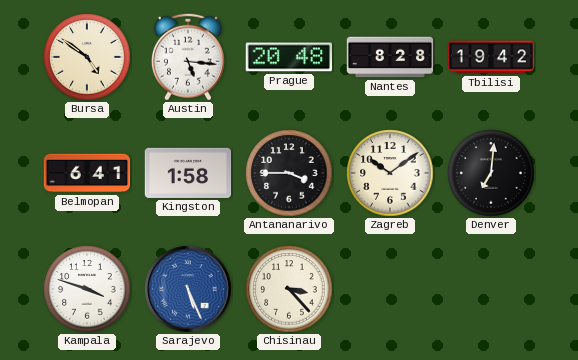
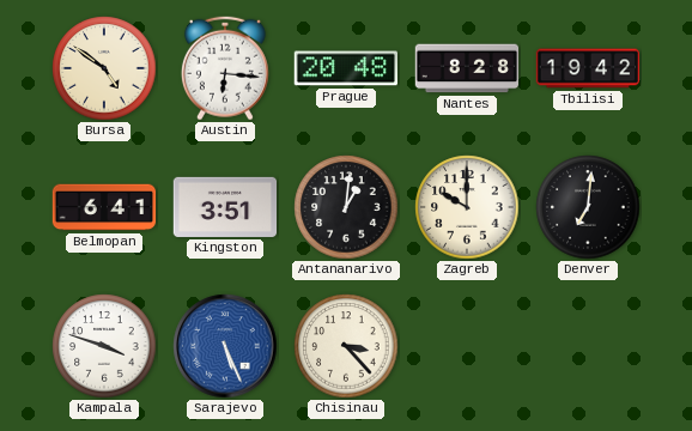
Austin: 5:16 -> 6:16
Kingston: 1:58 -> 3:51
Antananarivo: 3:45 -> 1:01
Zagreb: 10:09 -> 10:00
